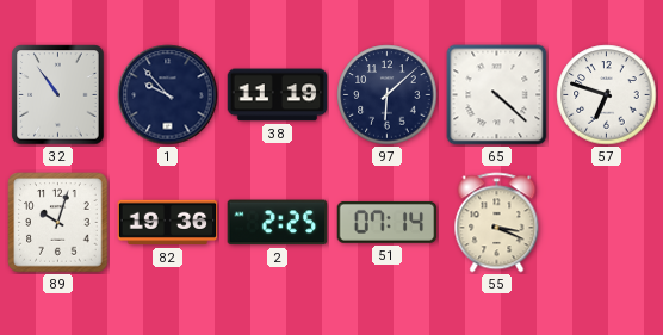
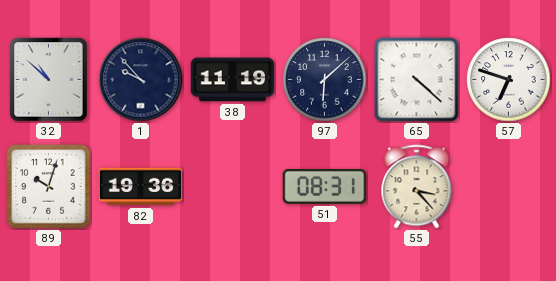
32: 10:54 -> 10:52
2: 2:25 -> none
51: 07:14 -> 08:31
55: 3:19 -> 3:23
